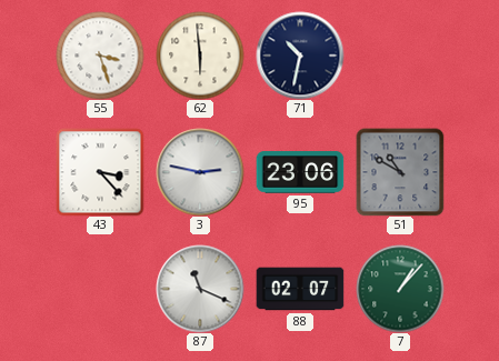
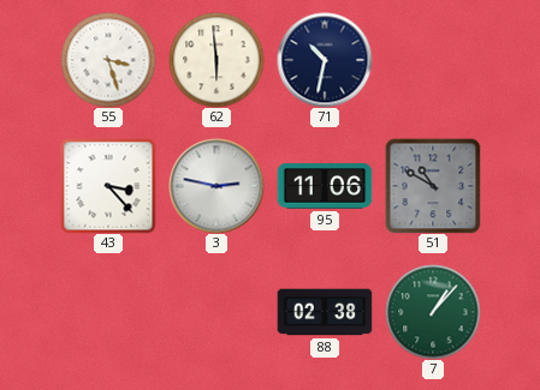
95: 23:06 -> 11:06
87: 11:19 -> none
88: 02:07 -> 02:38
